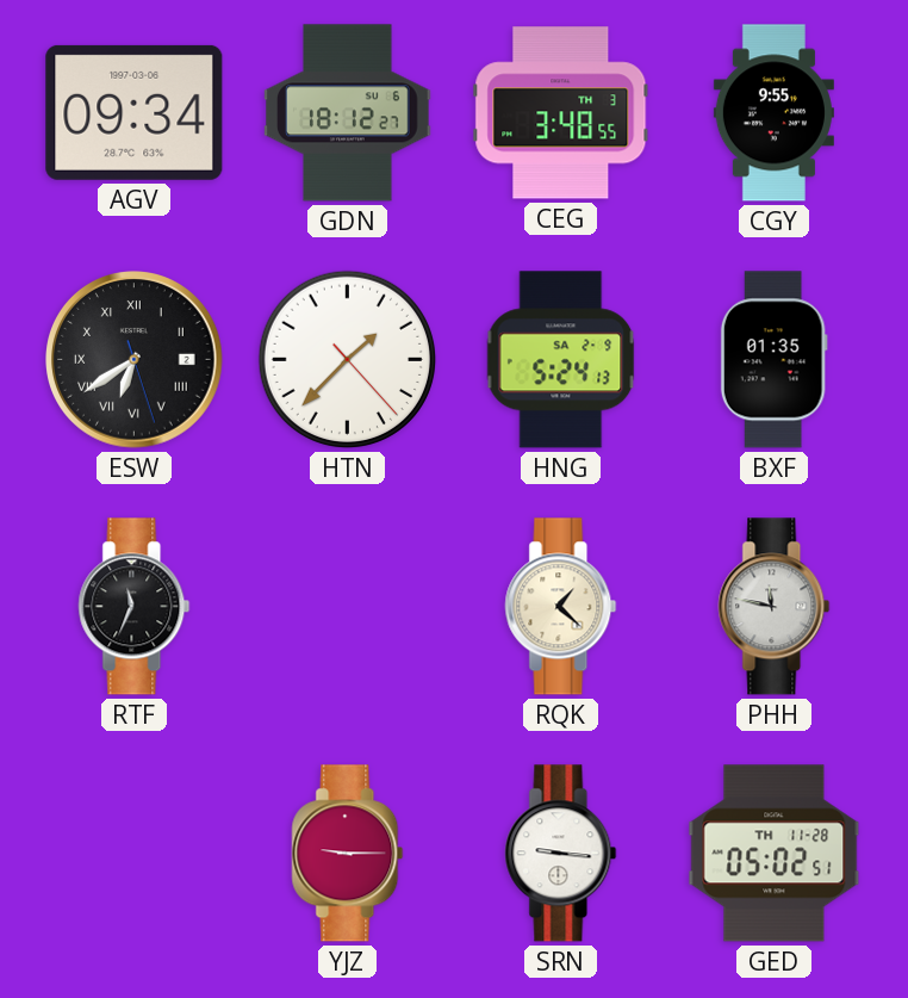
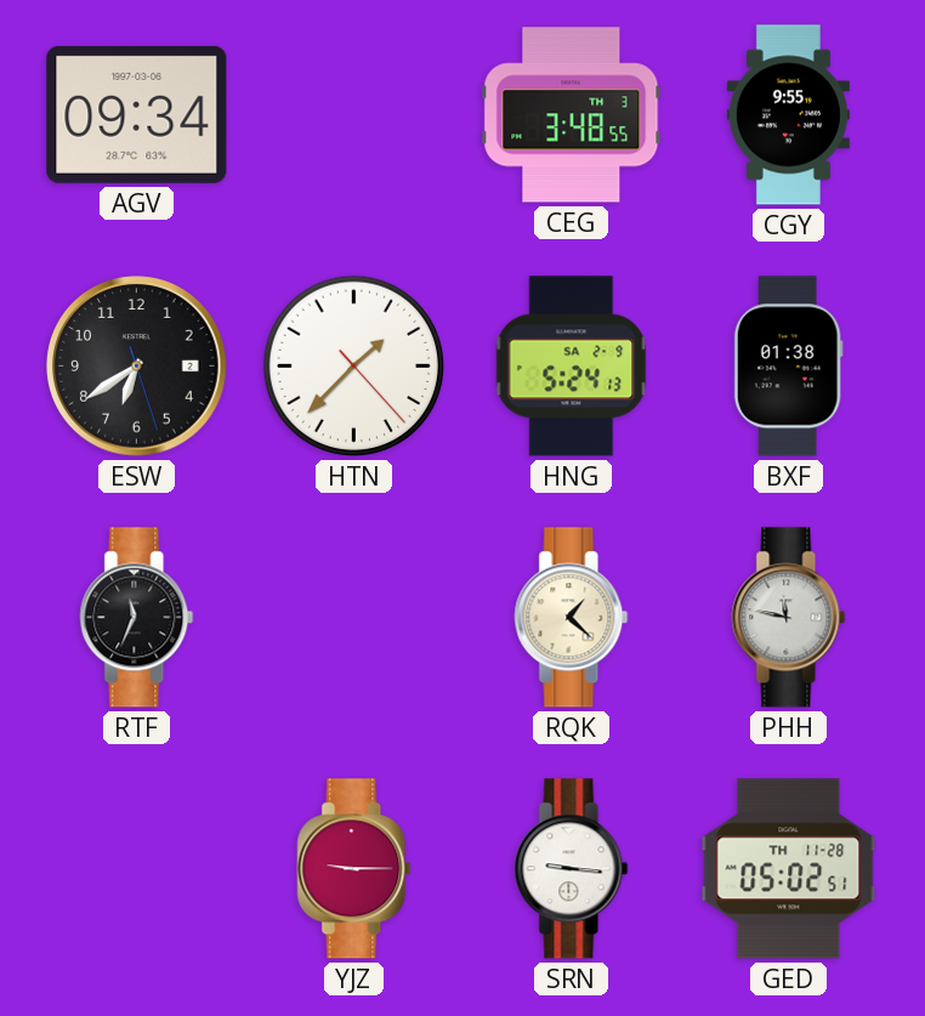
GDN: 18:12 -> none
ESW numerals: Roman -> Arabic
BXF: 01:35 -> 01:38
